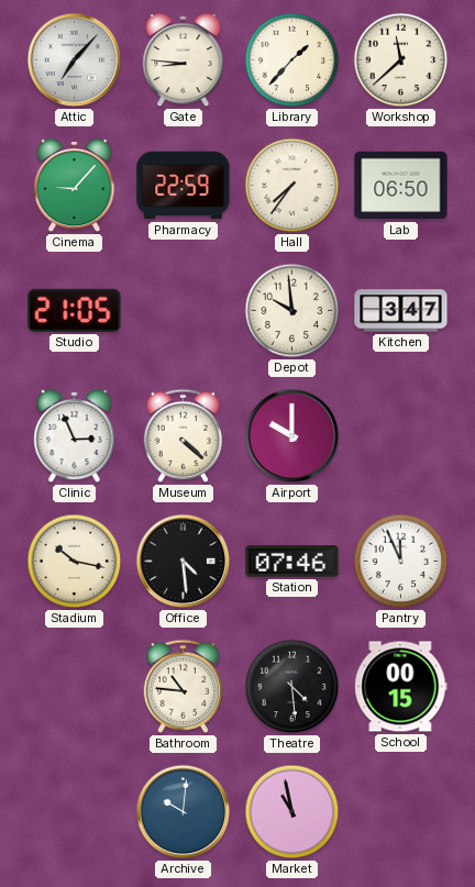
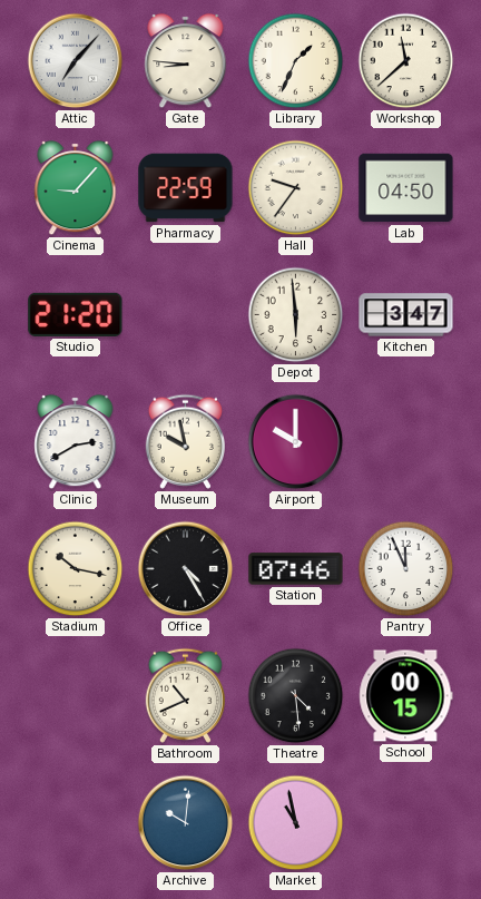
Library: 1:37 -> 1:34
Hall: 7:36 -> 9:36
Lab: 06:50 -> 04:50
Studio: 21:05 -> 21:20
Depot: 9:59 -> 5:59
Clinic: 2:56 -> 2:40
Museum: 4:22 -> 9:58
Office: 4:29 -> 4:25
Bathroom: 10:46 -> 10:41
